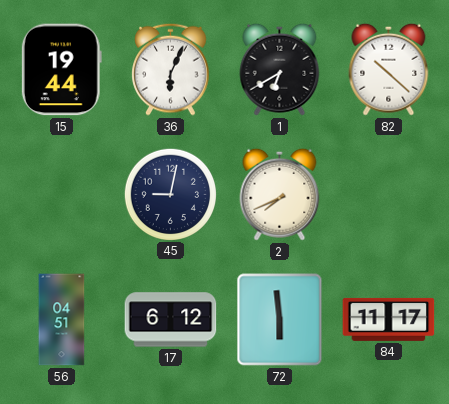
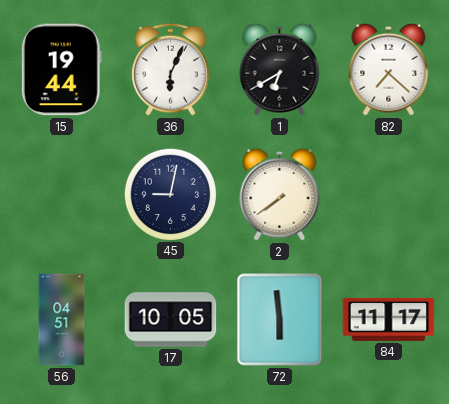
82: 10:22 -> 7:22
2: 7:41 -> 7:39
17: 6:12 -> 10:05
